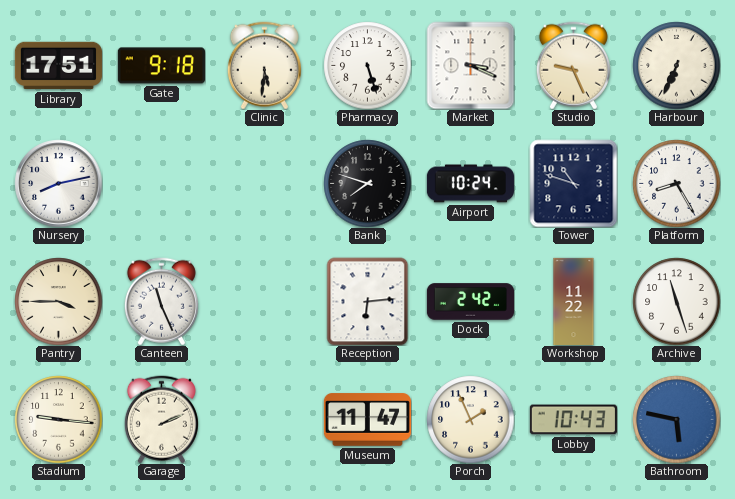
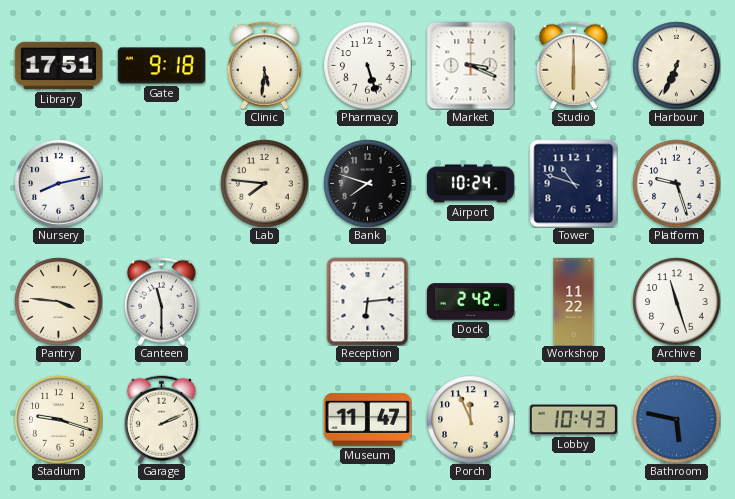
Studio: 9:26 -> 6:00
Lab: none -> 7:46
Platform: 8:25 -> 9:27
Pantry: 3:45 -> 3:46
Canteen: 11:26 -> 11:30
Stadium: 9:16 -> 9:18
Porch: 1:56 -> 11:56
